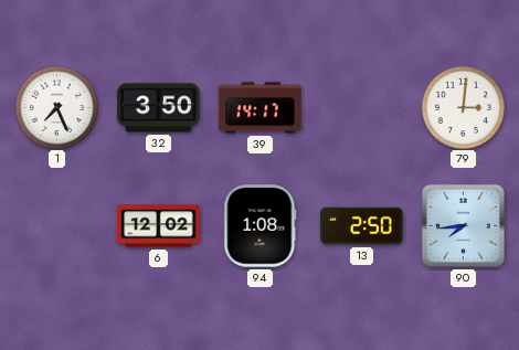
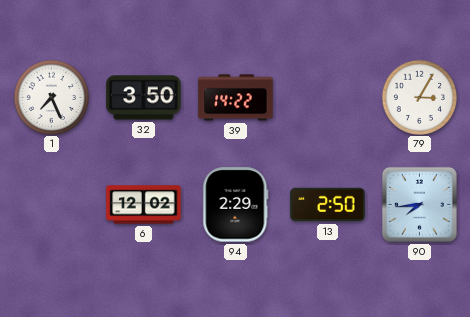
39: 14:17 -> 14:22
79: 3:01 -> 3:05
94: 1:08 -> 2:29
